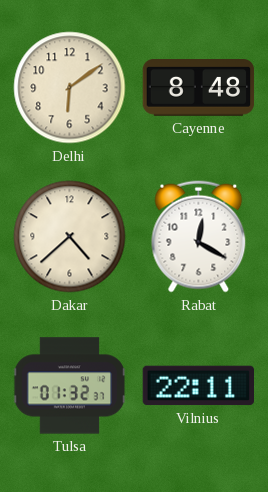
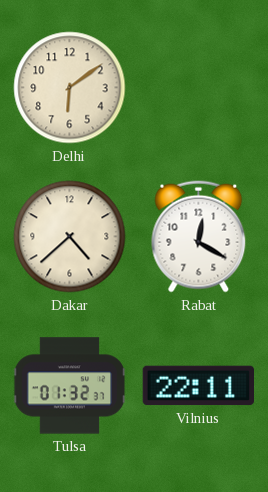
Cayenne: 8:48 -> none
